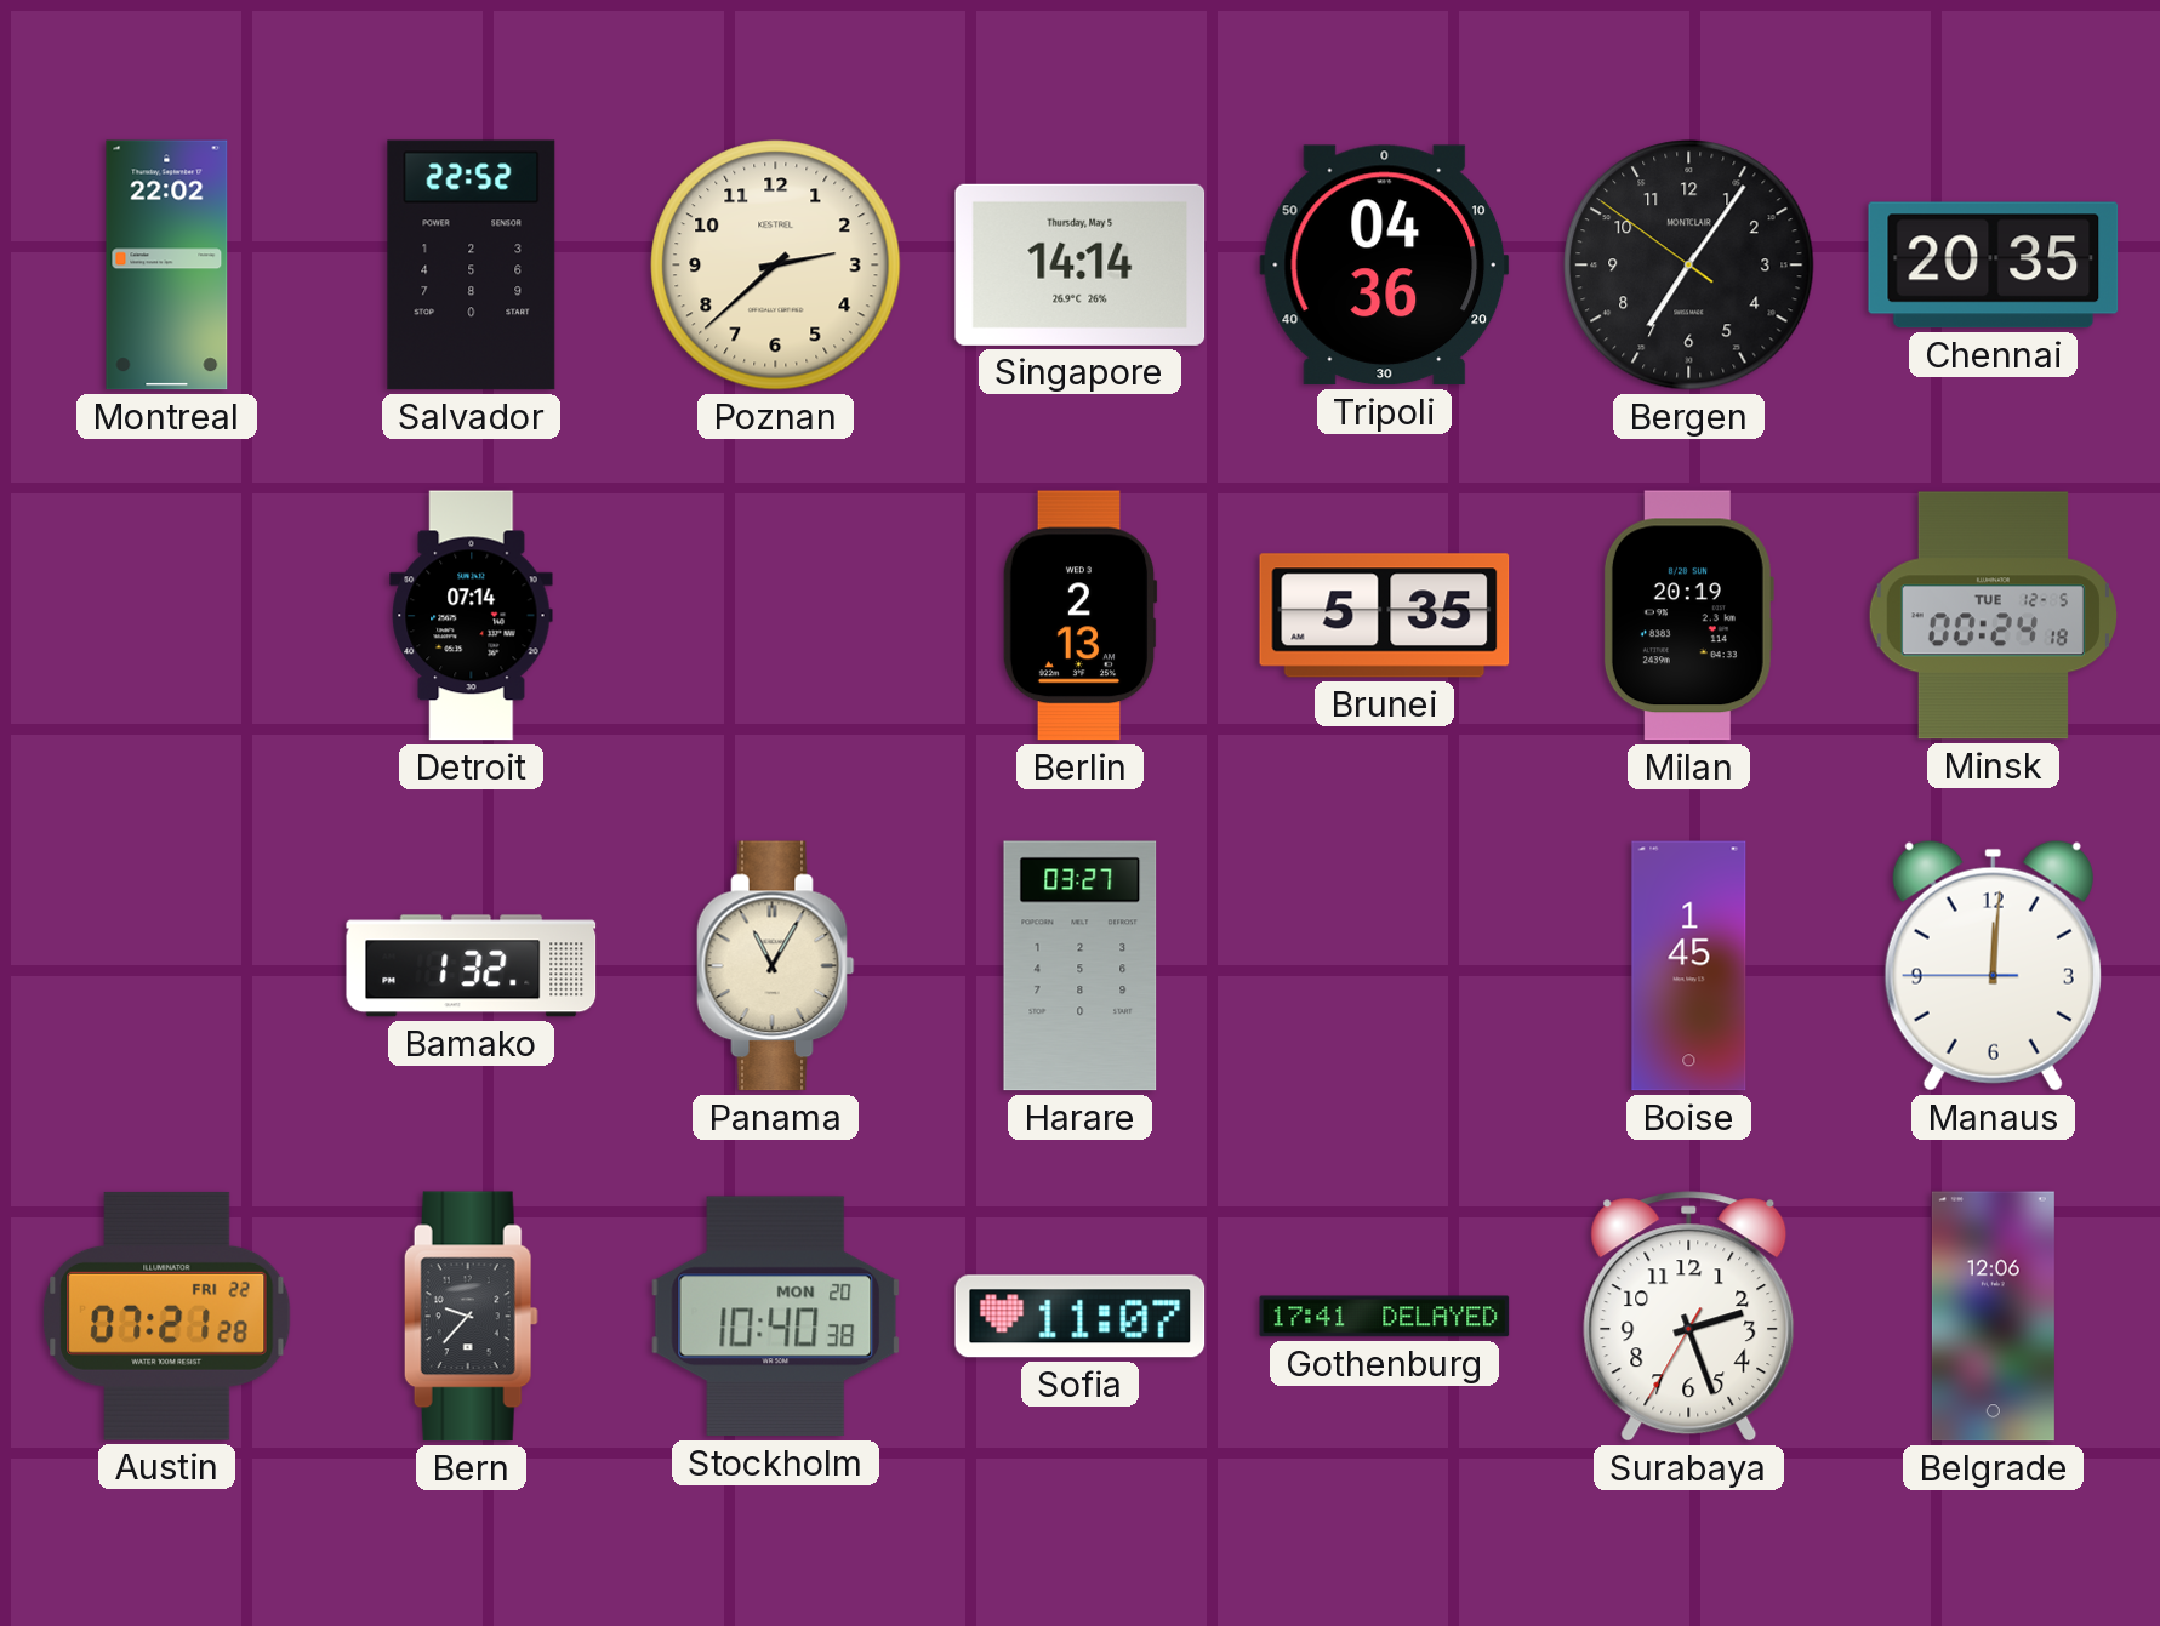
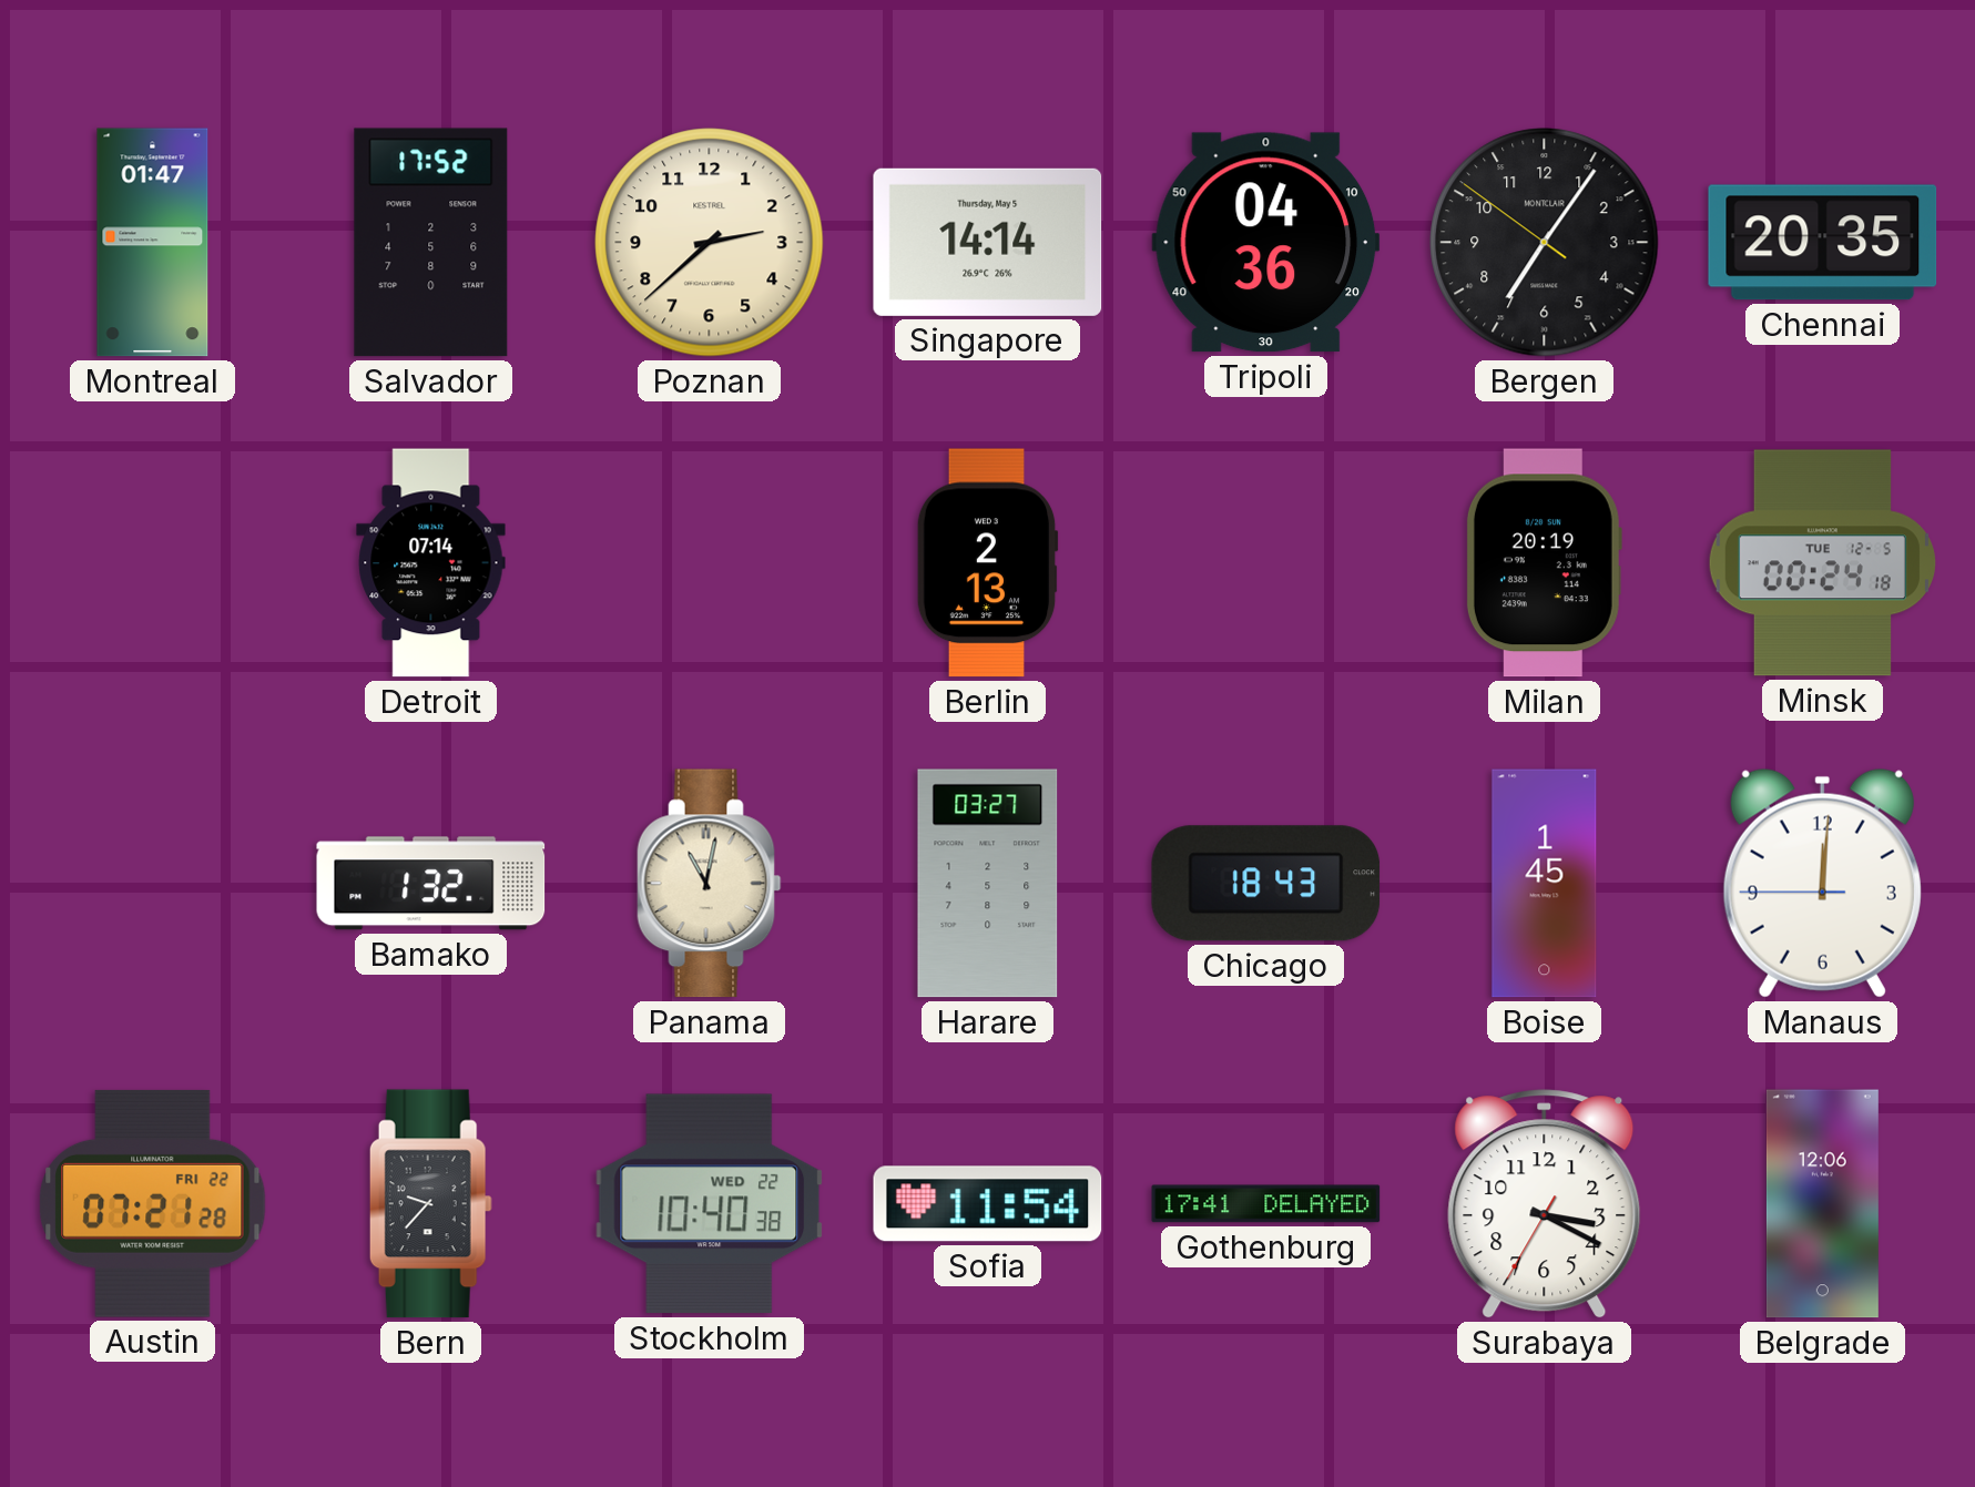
Montreal: 22:02 -> 01:47
Salvador: 22:52 -> 17:52
Brunei: 5:35 -> none
Panama: 11:05 -> 11:02
Chicago: none -> 18:43
Stockholm date: MON 20 -> WED 22
Sofia: 11:07 -> 11:54
Surabaya: 2:26 -> 3:19
